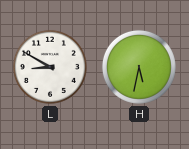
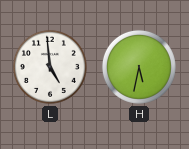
L: 8:50 -> 4:59
